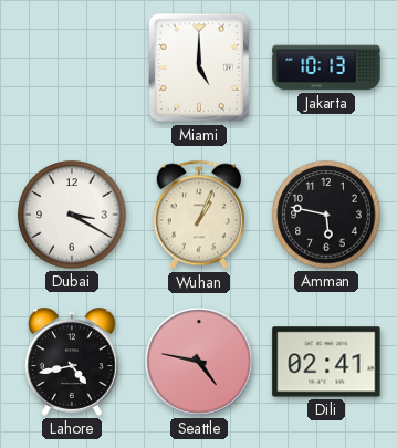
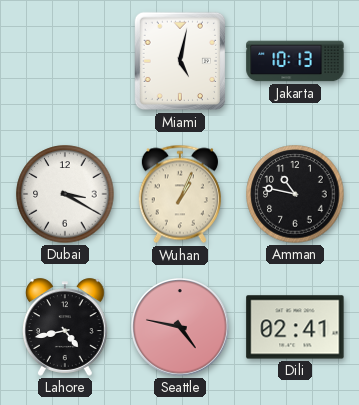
Miami: 5:00 -> 5:02
Amman: 5:47 -> 10:47
